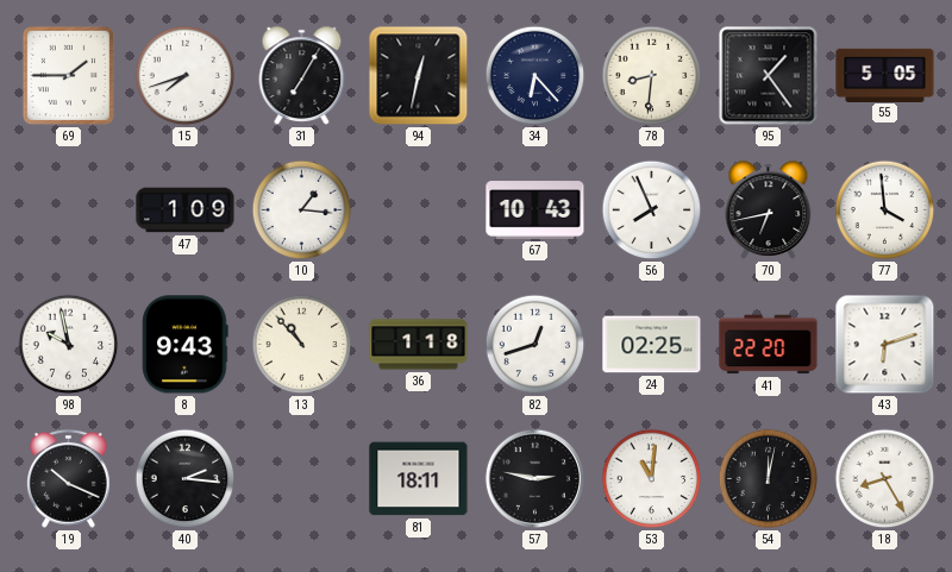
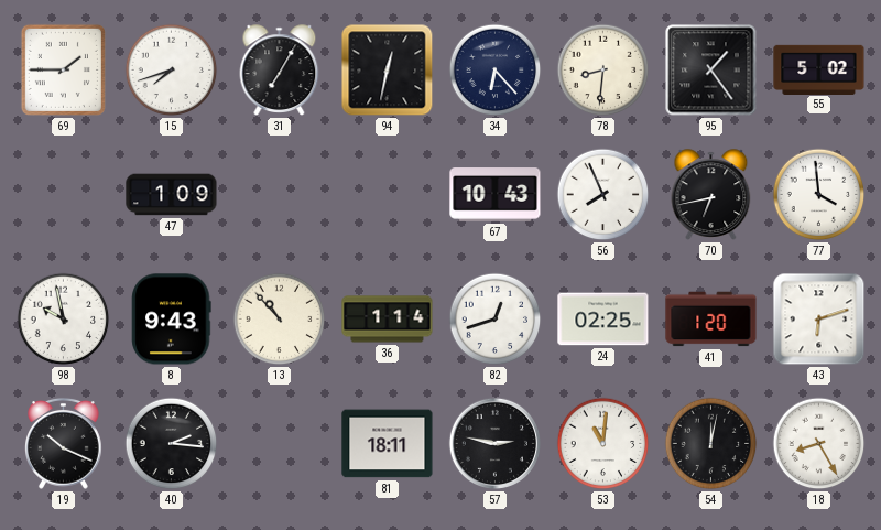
55: 5:05 -> 5:02
10: 1:16 -> none
36: 1:18 -> 1:14
41: 22:20 -> 1:20
